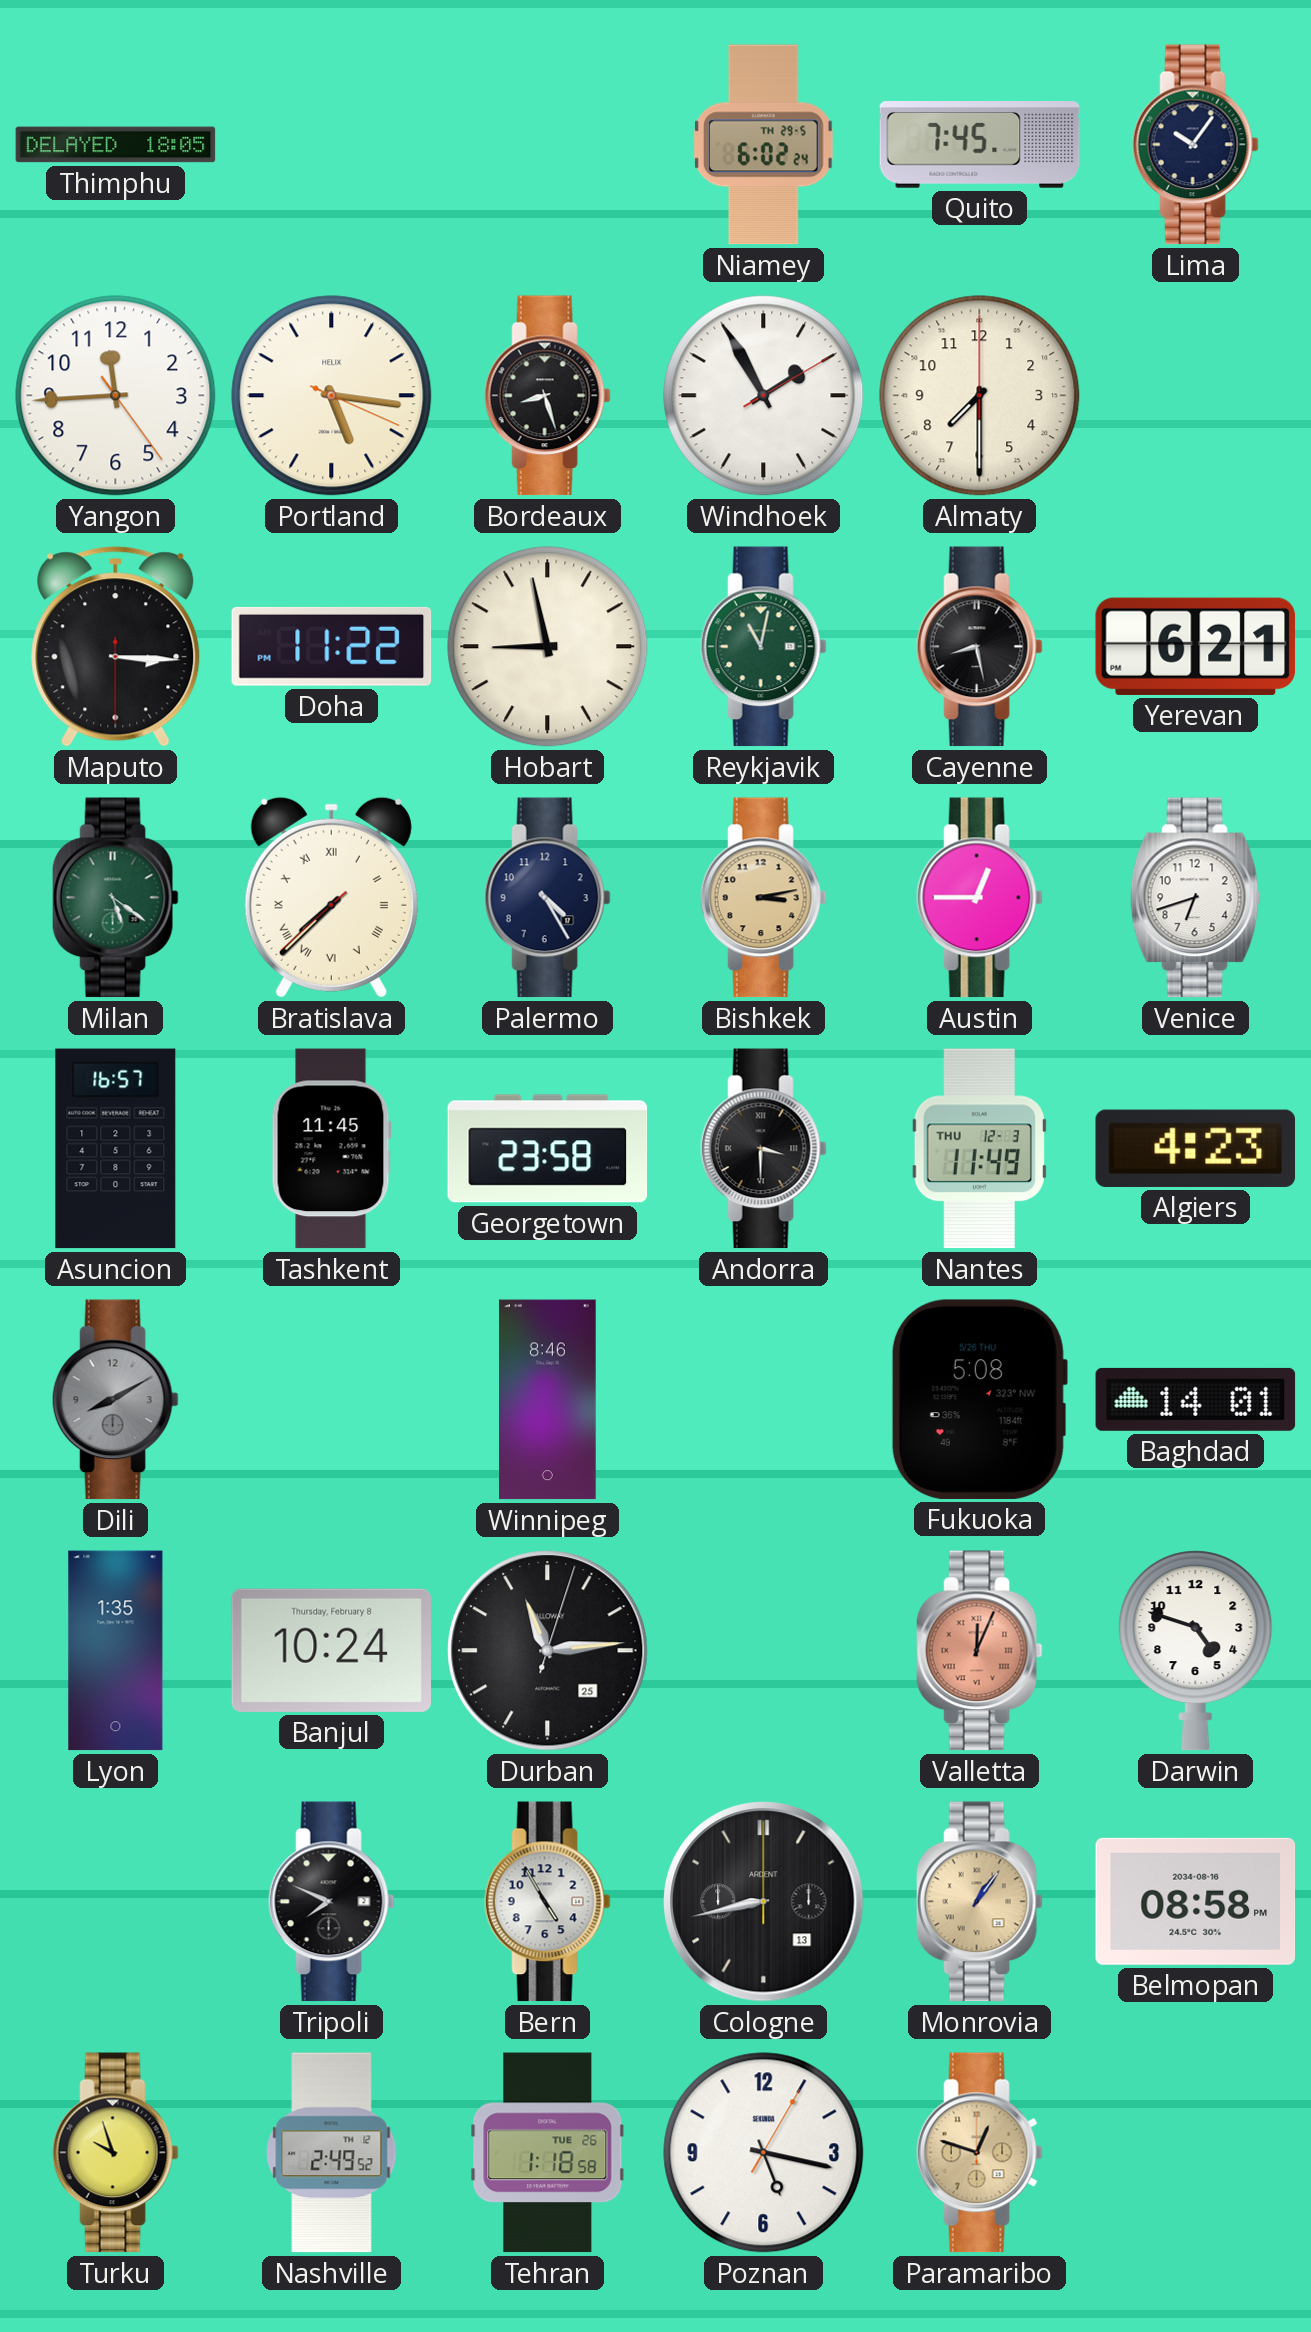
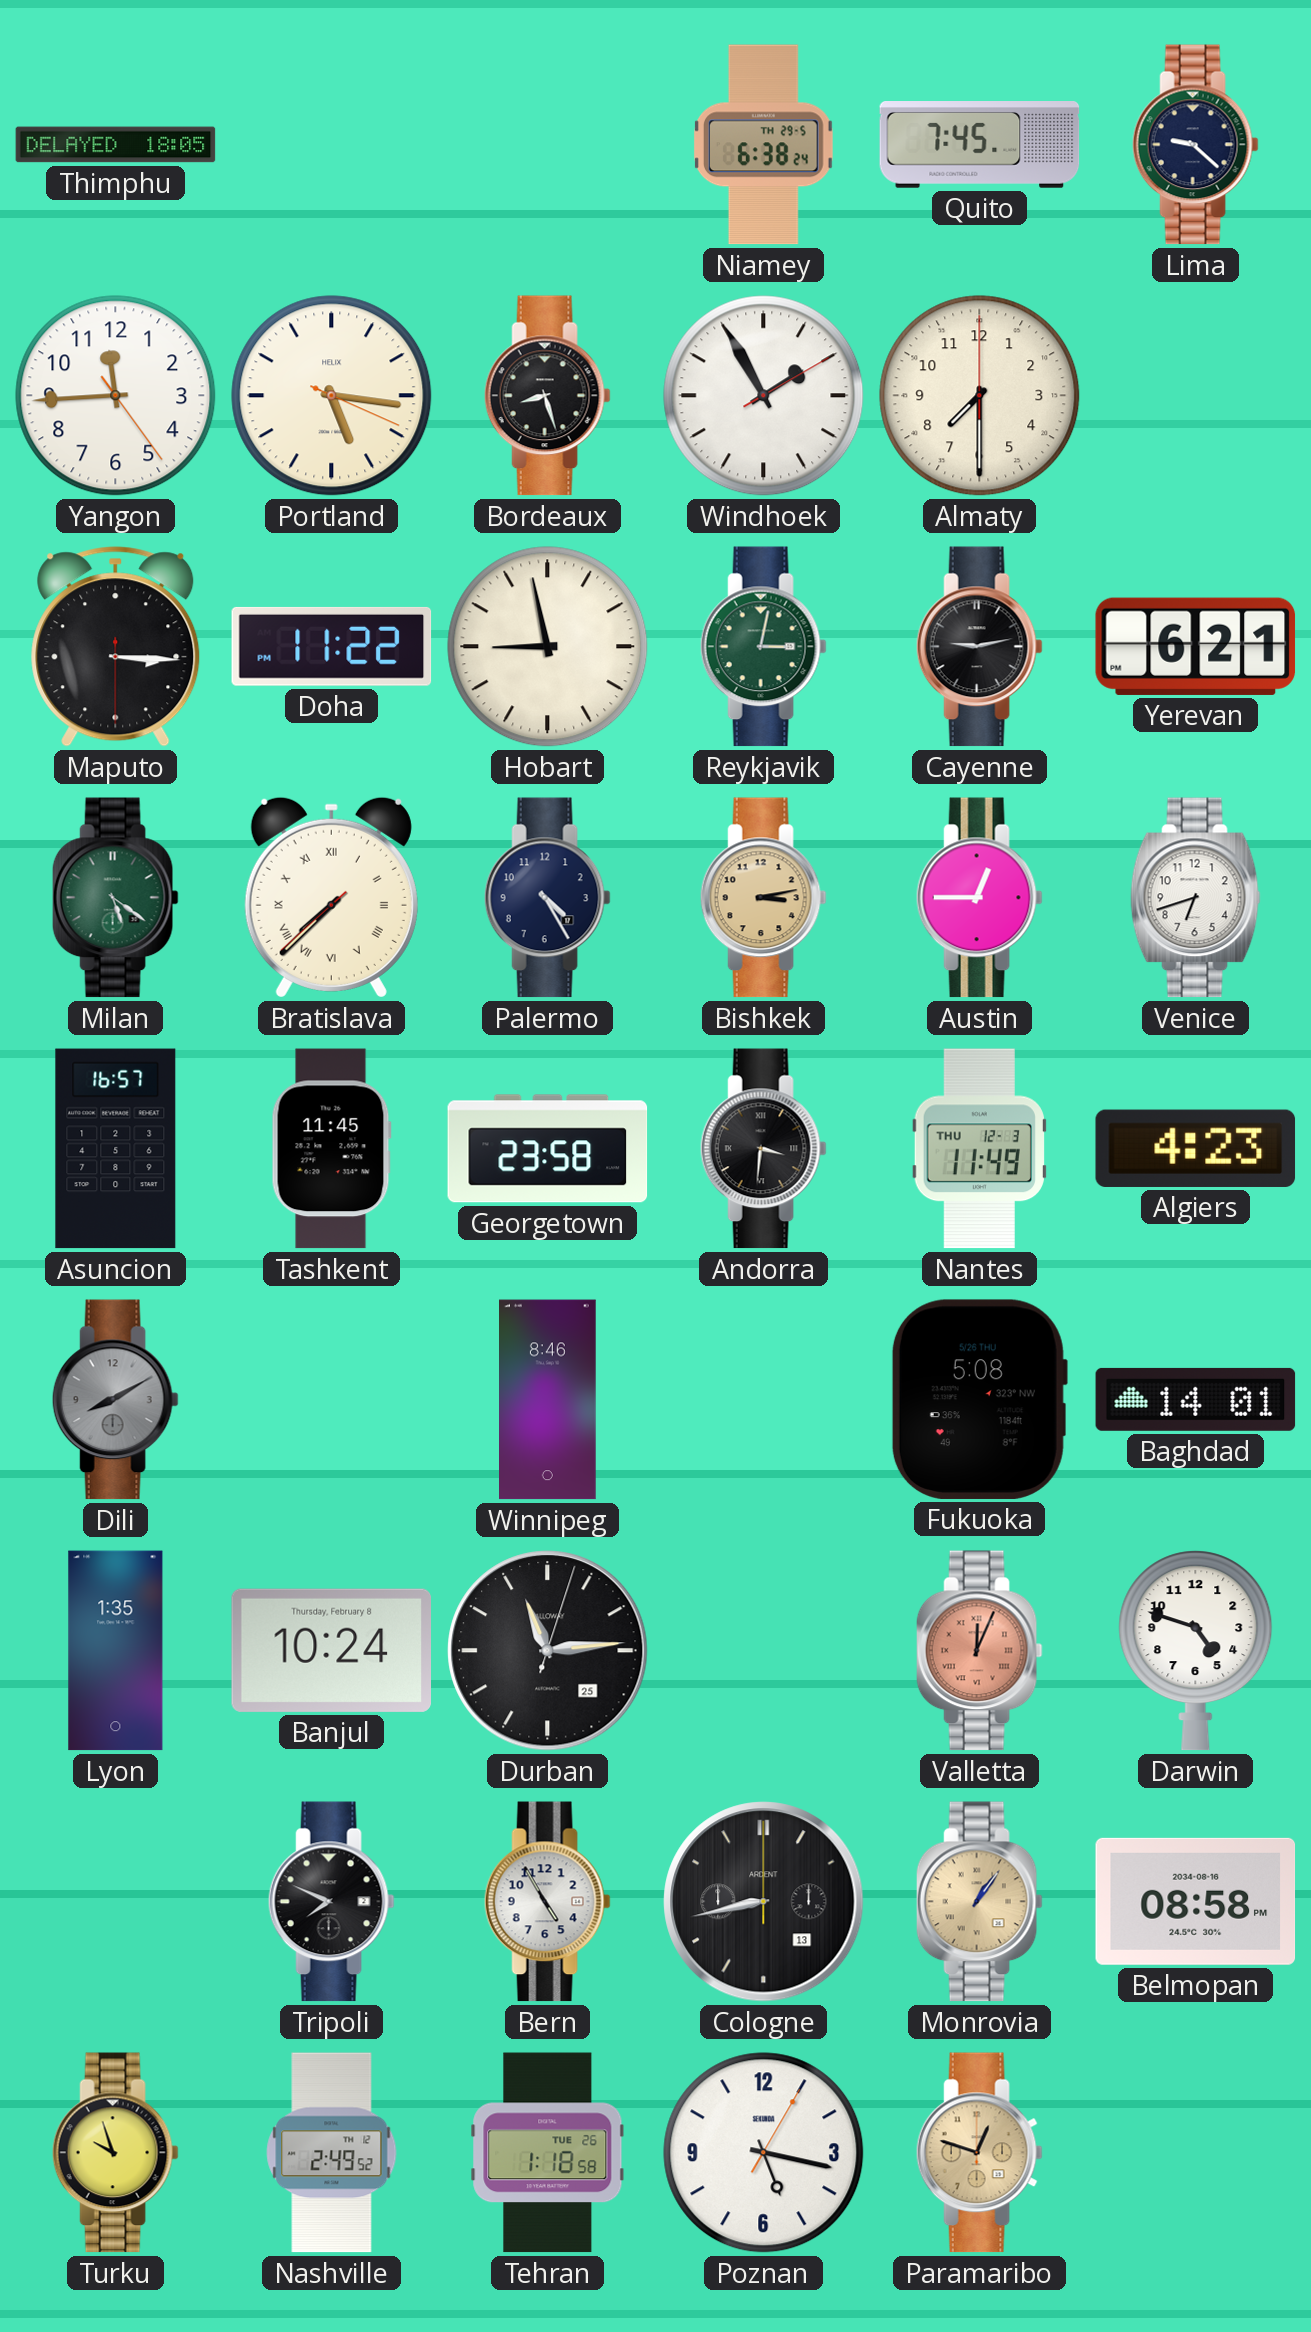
Niamey: 6:02 -> 6:38
Lima: 10:06 -> 9:22
Reykjavik: 11:02 -> 3:02
Cayenne: 8:28 -> 9:13
Andorra: 3:30 -> 3:31
